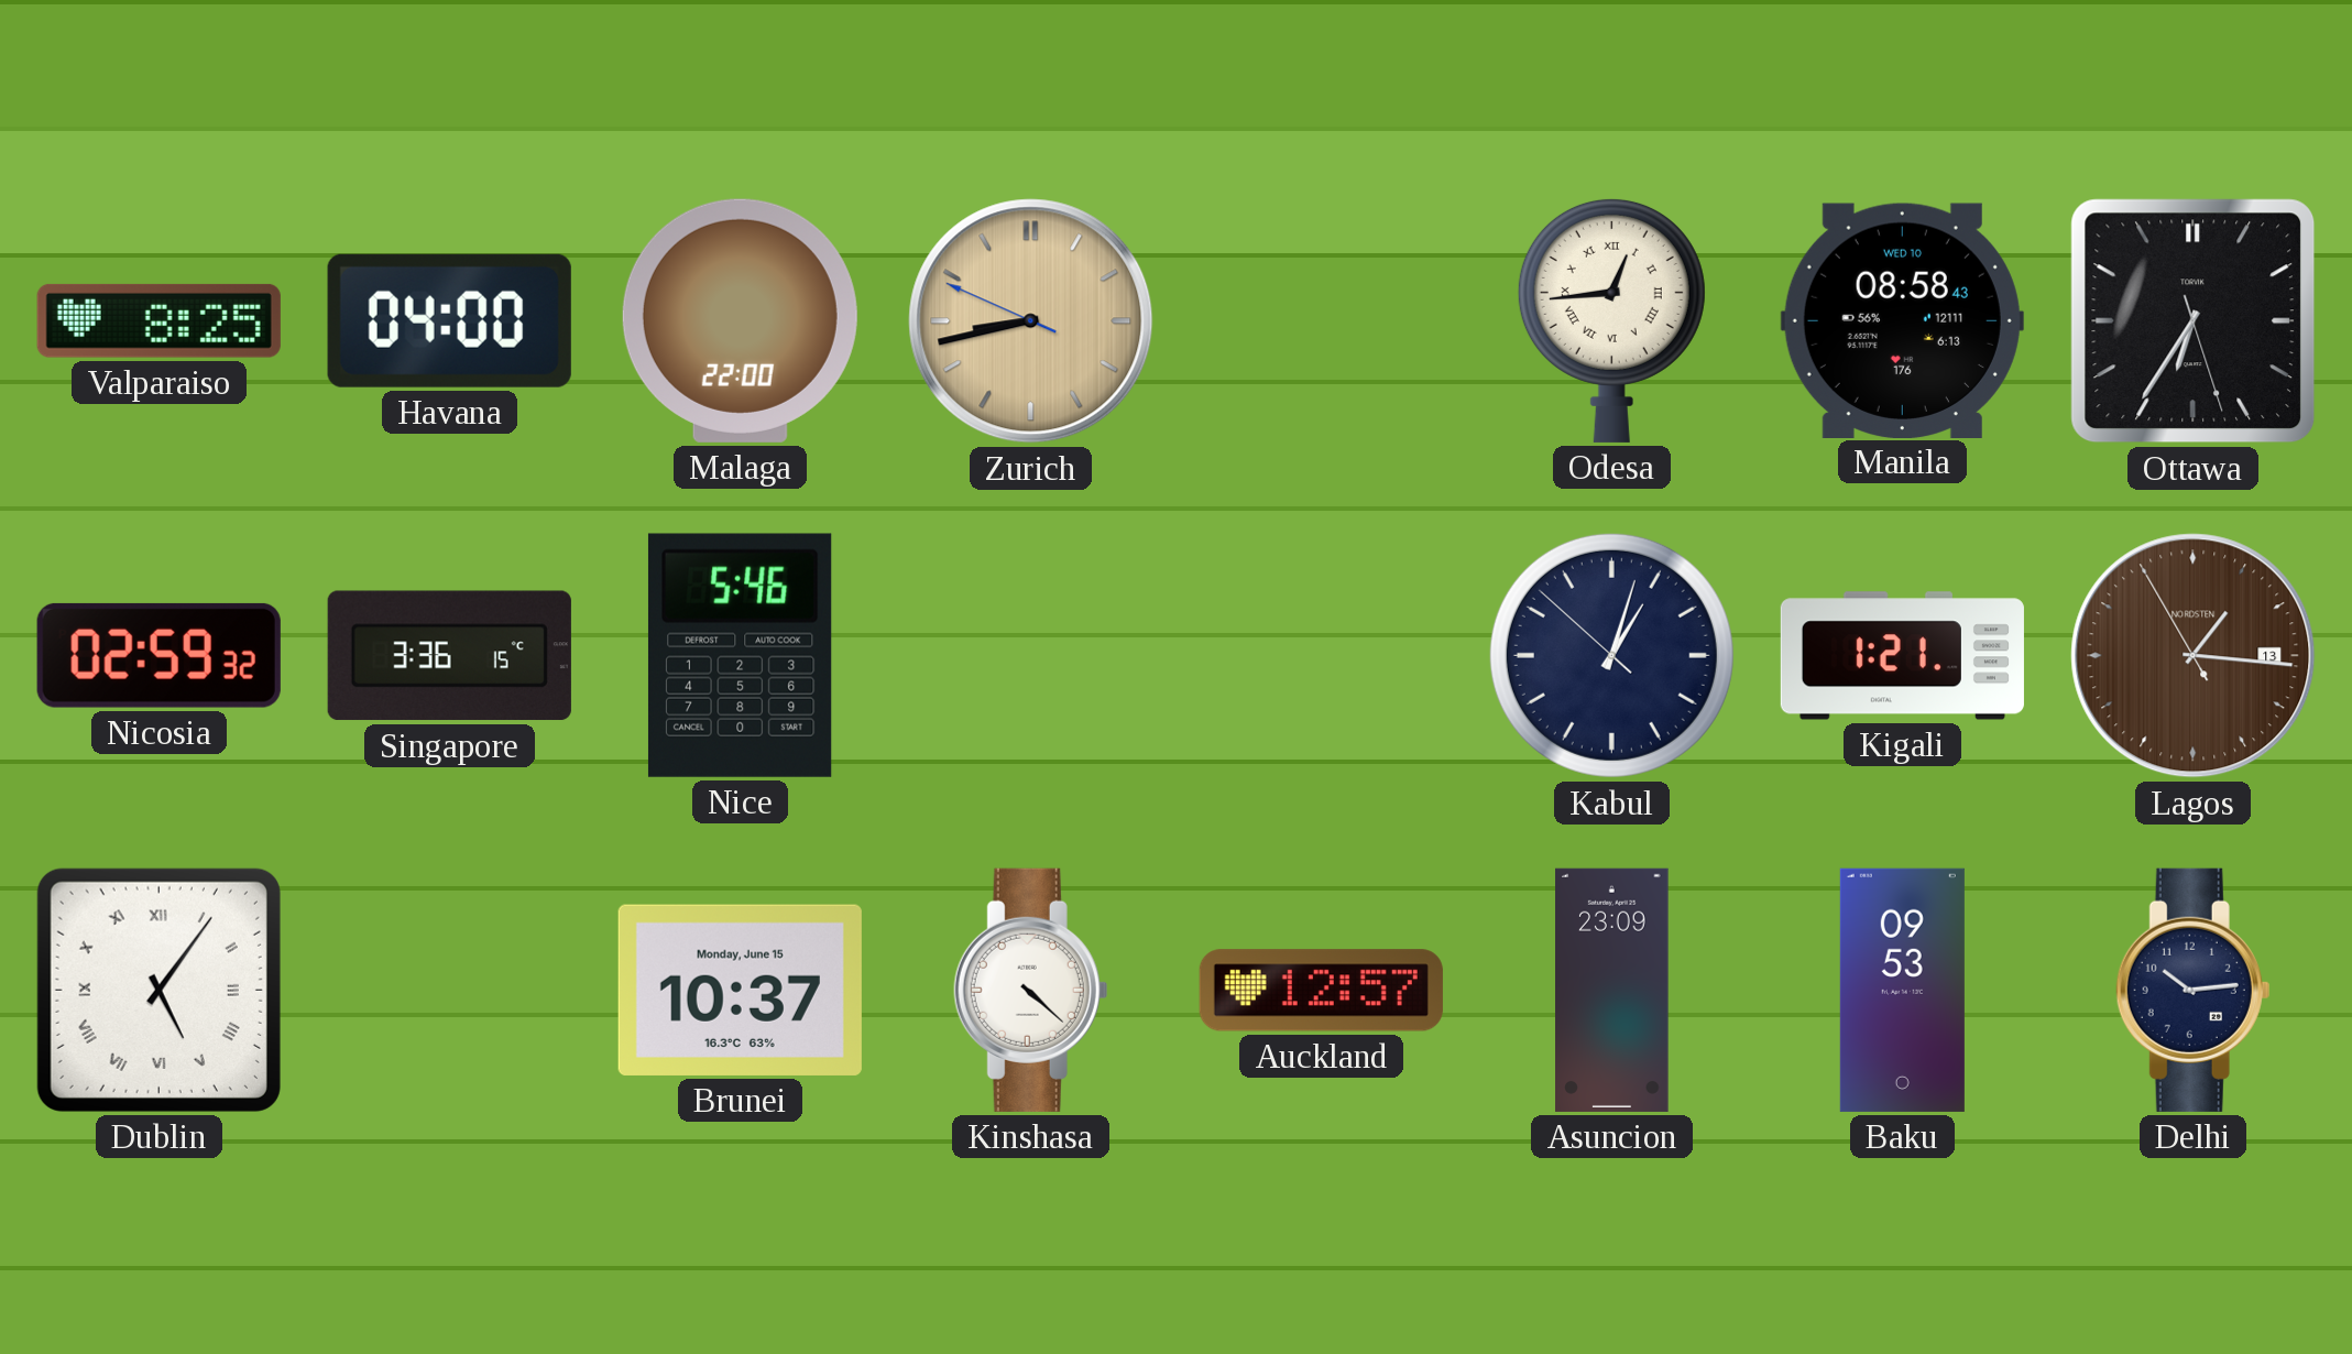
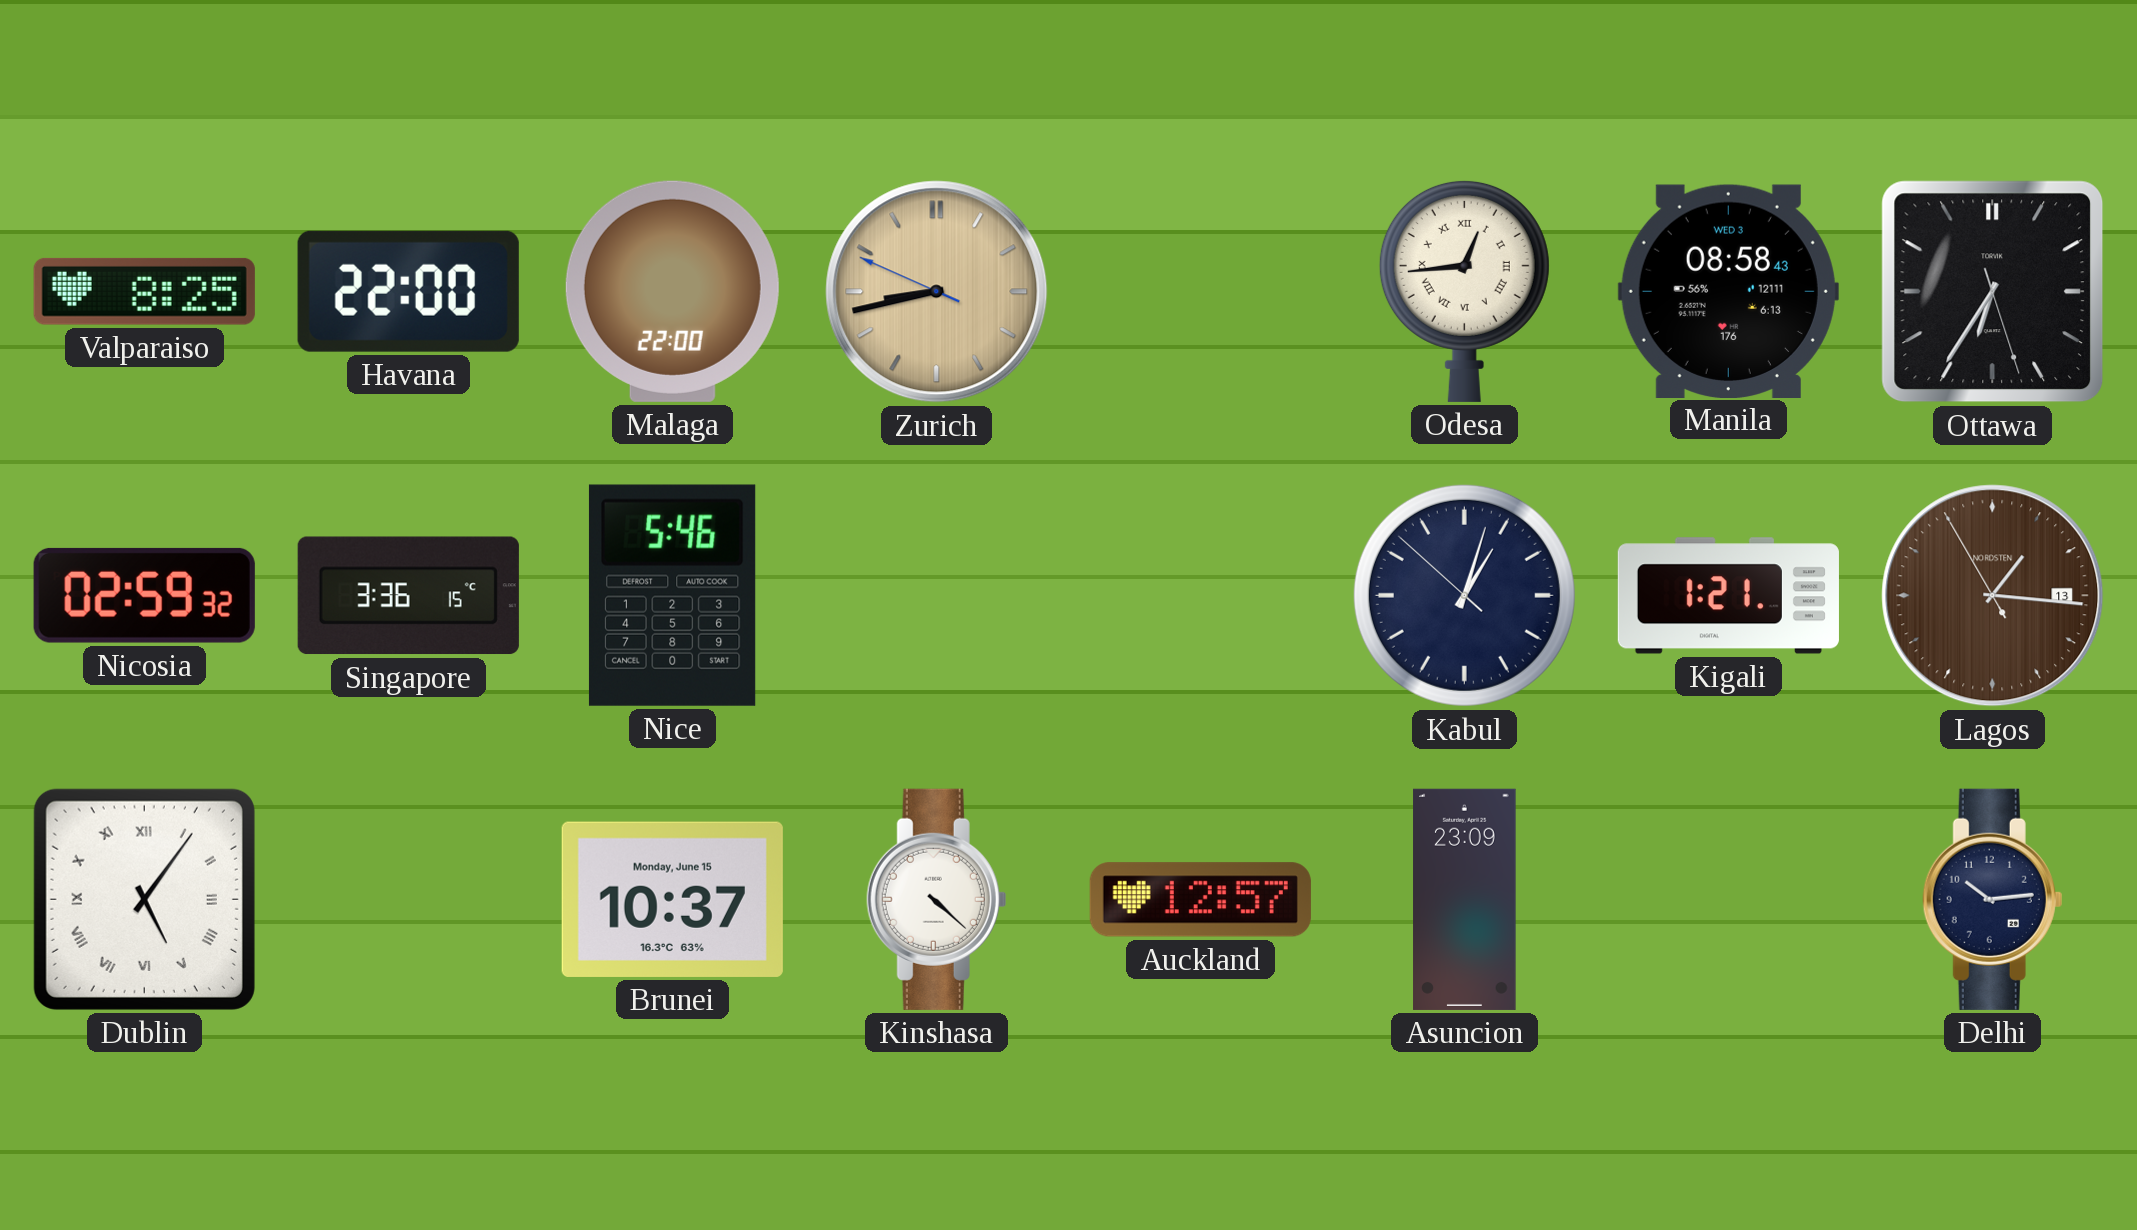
Havana: 04:00 -> 22:00
Manila date: WED 10 -> WED 3
Baku: 09:53 -> none
